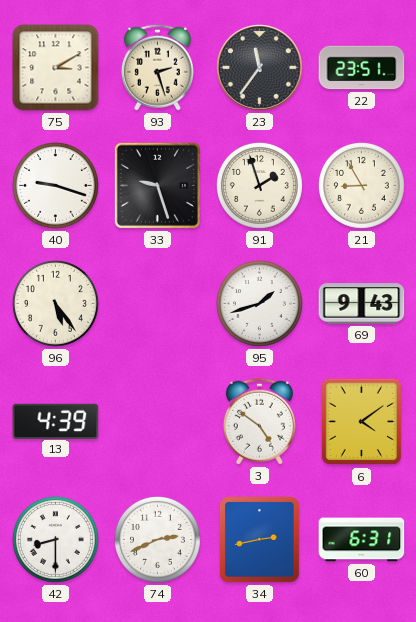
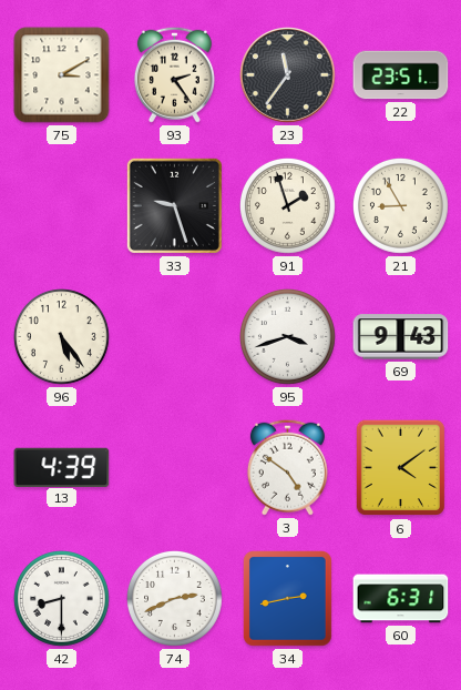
93: 2:27 -> 2:24
40: 9:18 -> none
95: 1:42 -> 3:42
